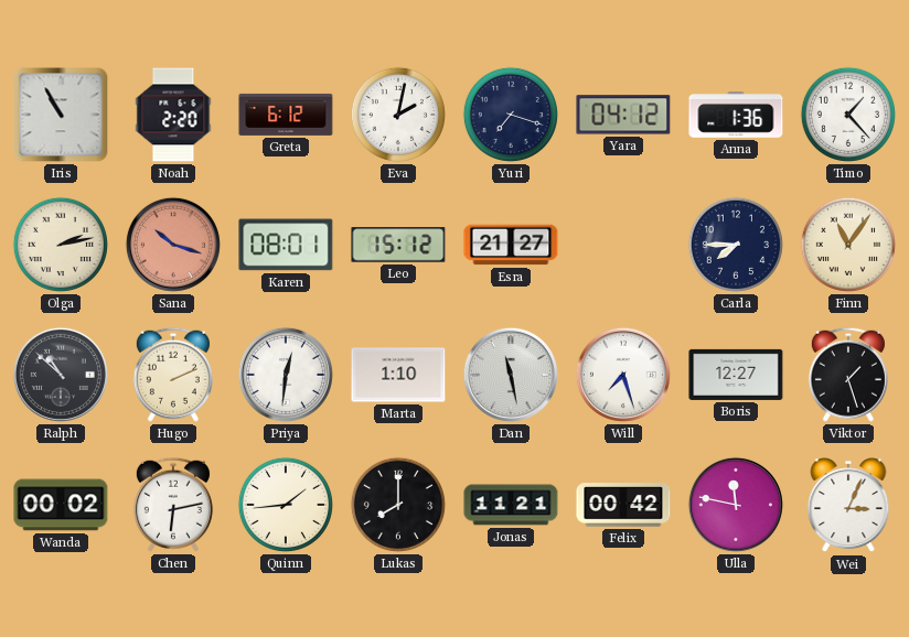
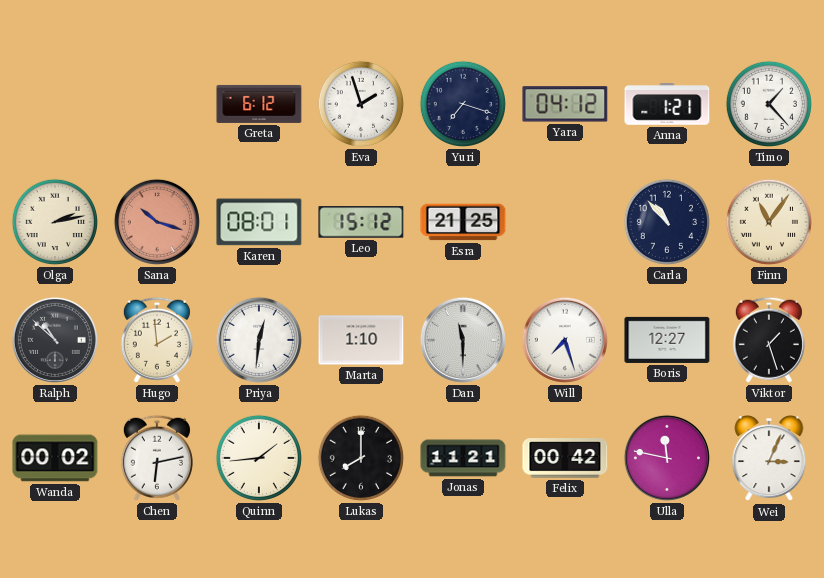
Iris: 10:55 -> none
Noah: 2:20 -> none
Eva: 2:02 -> 1:57
Anna: 1:36 -> 1:21
Esra: 21:27 -> 21:25
Carla: 7:45 -> 10:53
Hugo: 2:11 -> 1:59
Dan: 11:28 -> 11:30
